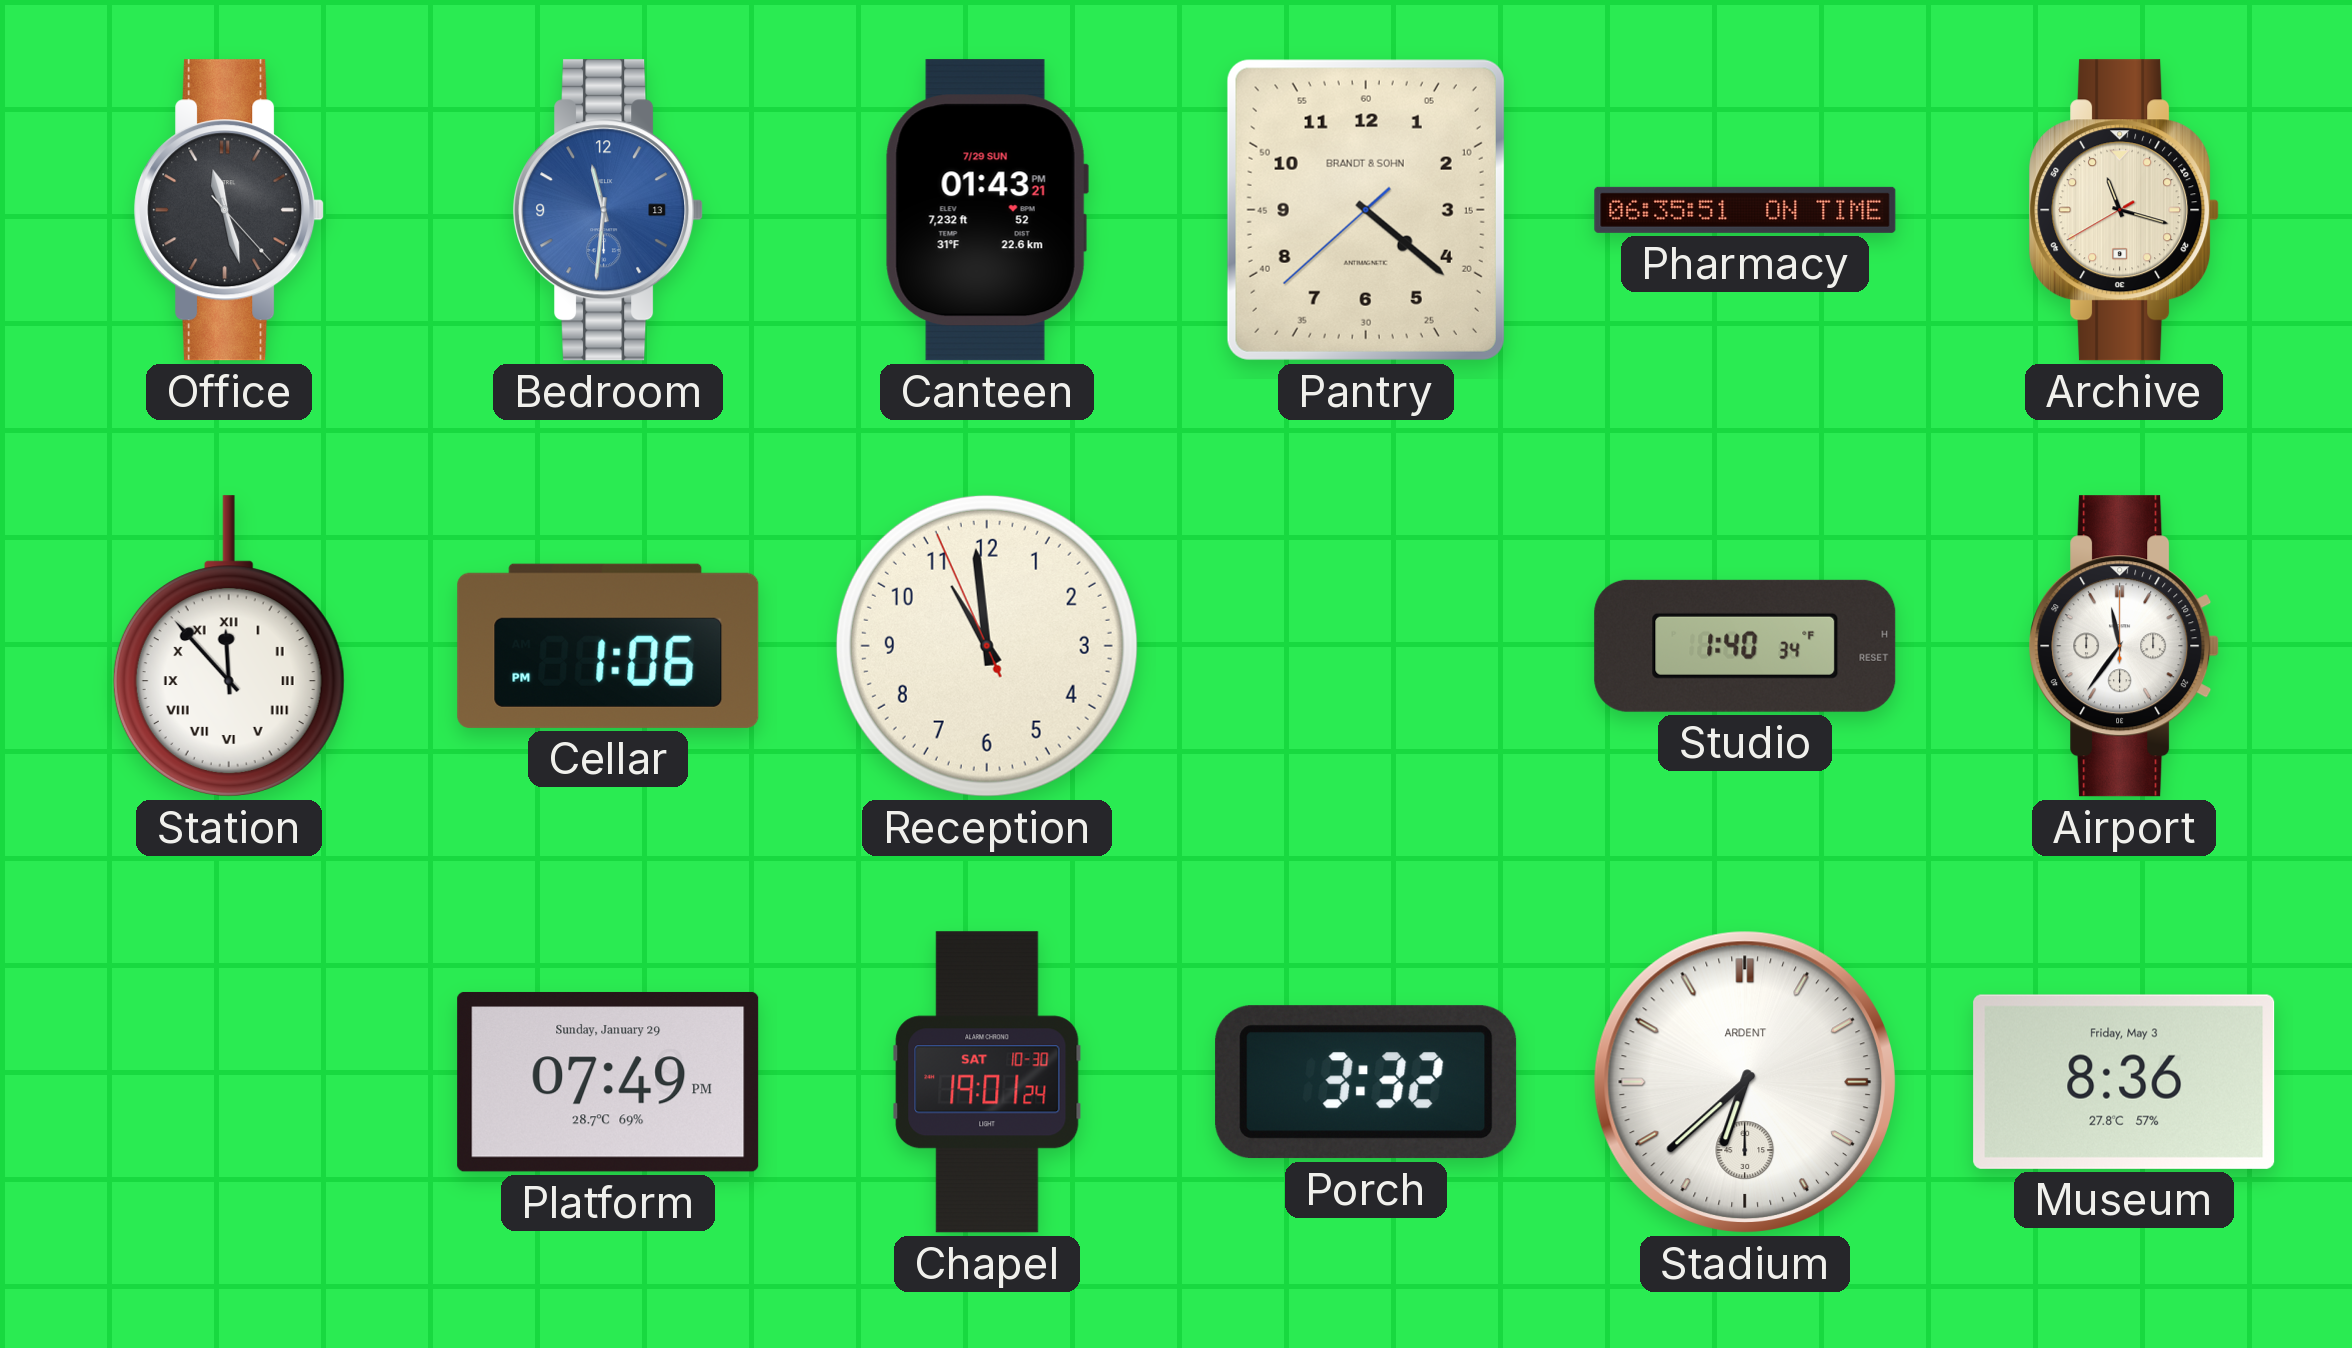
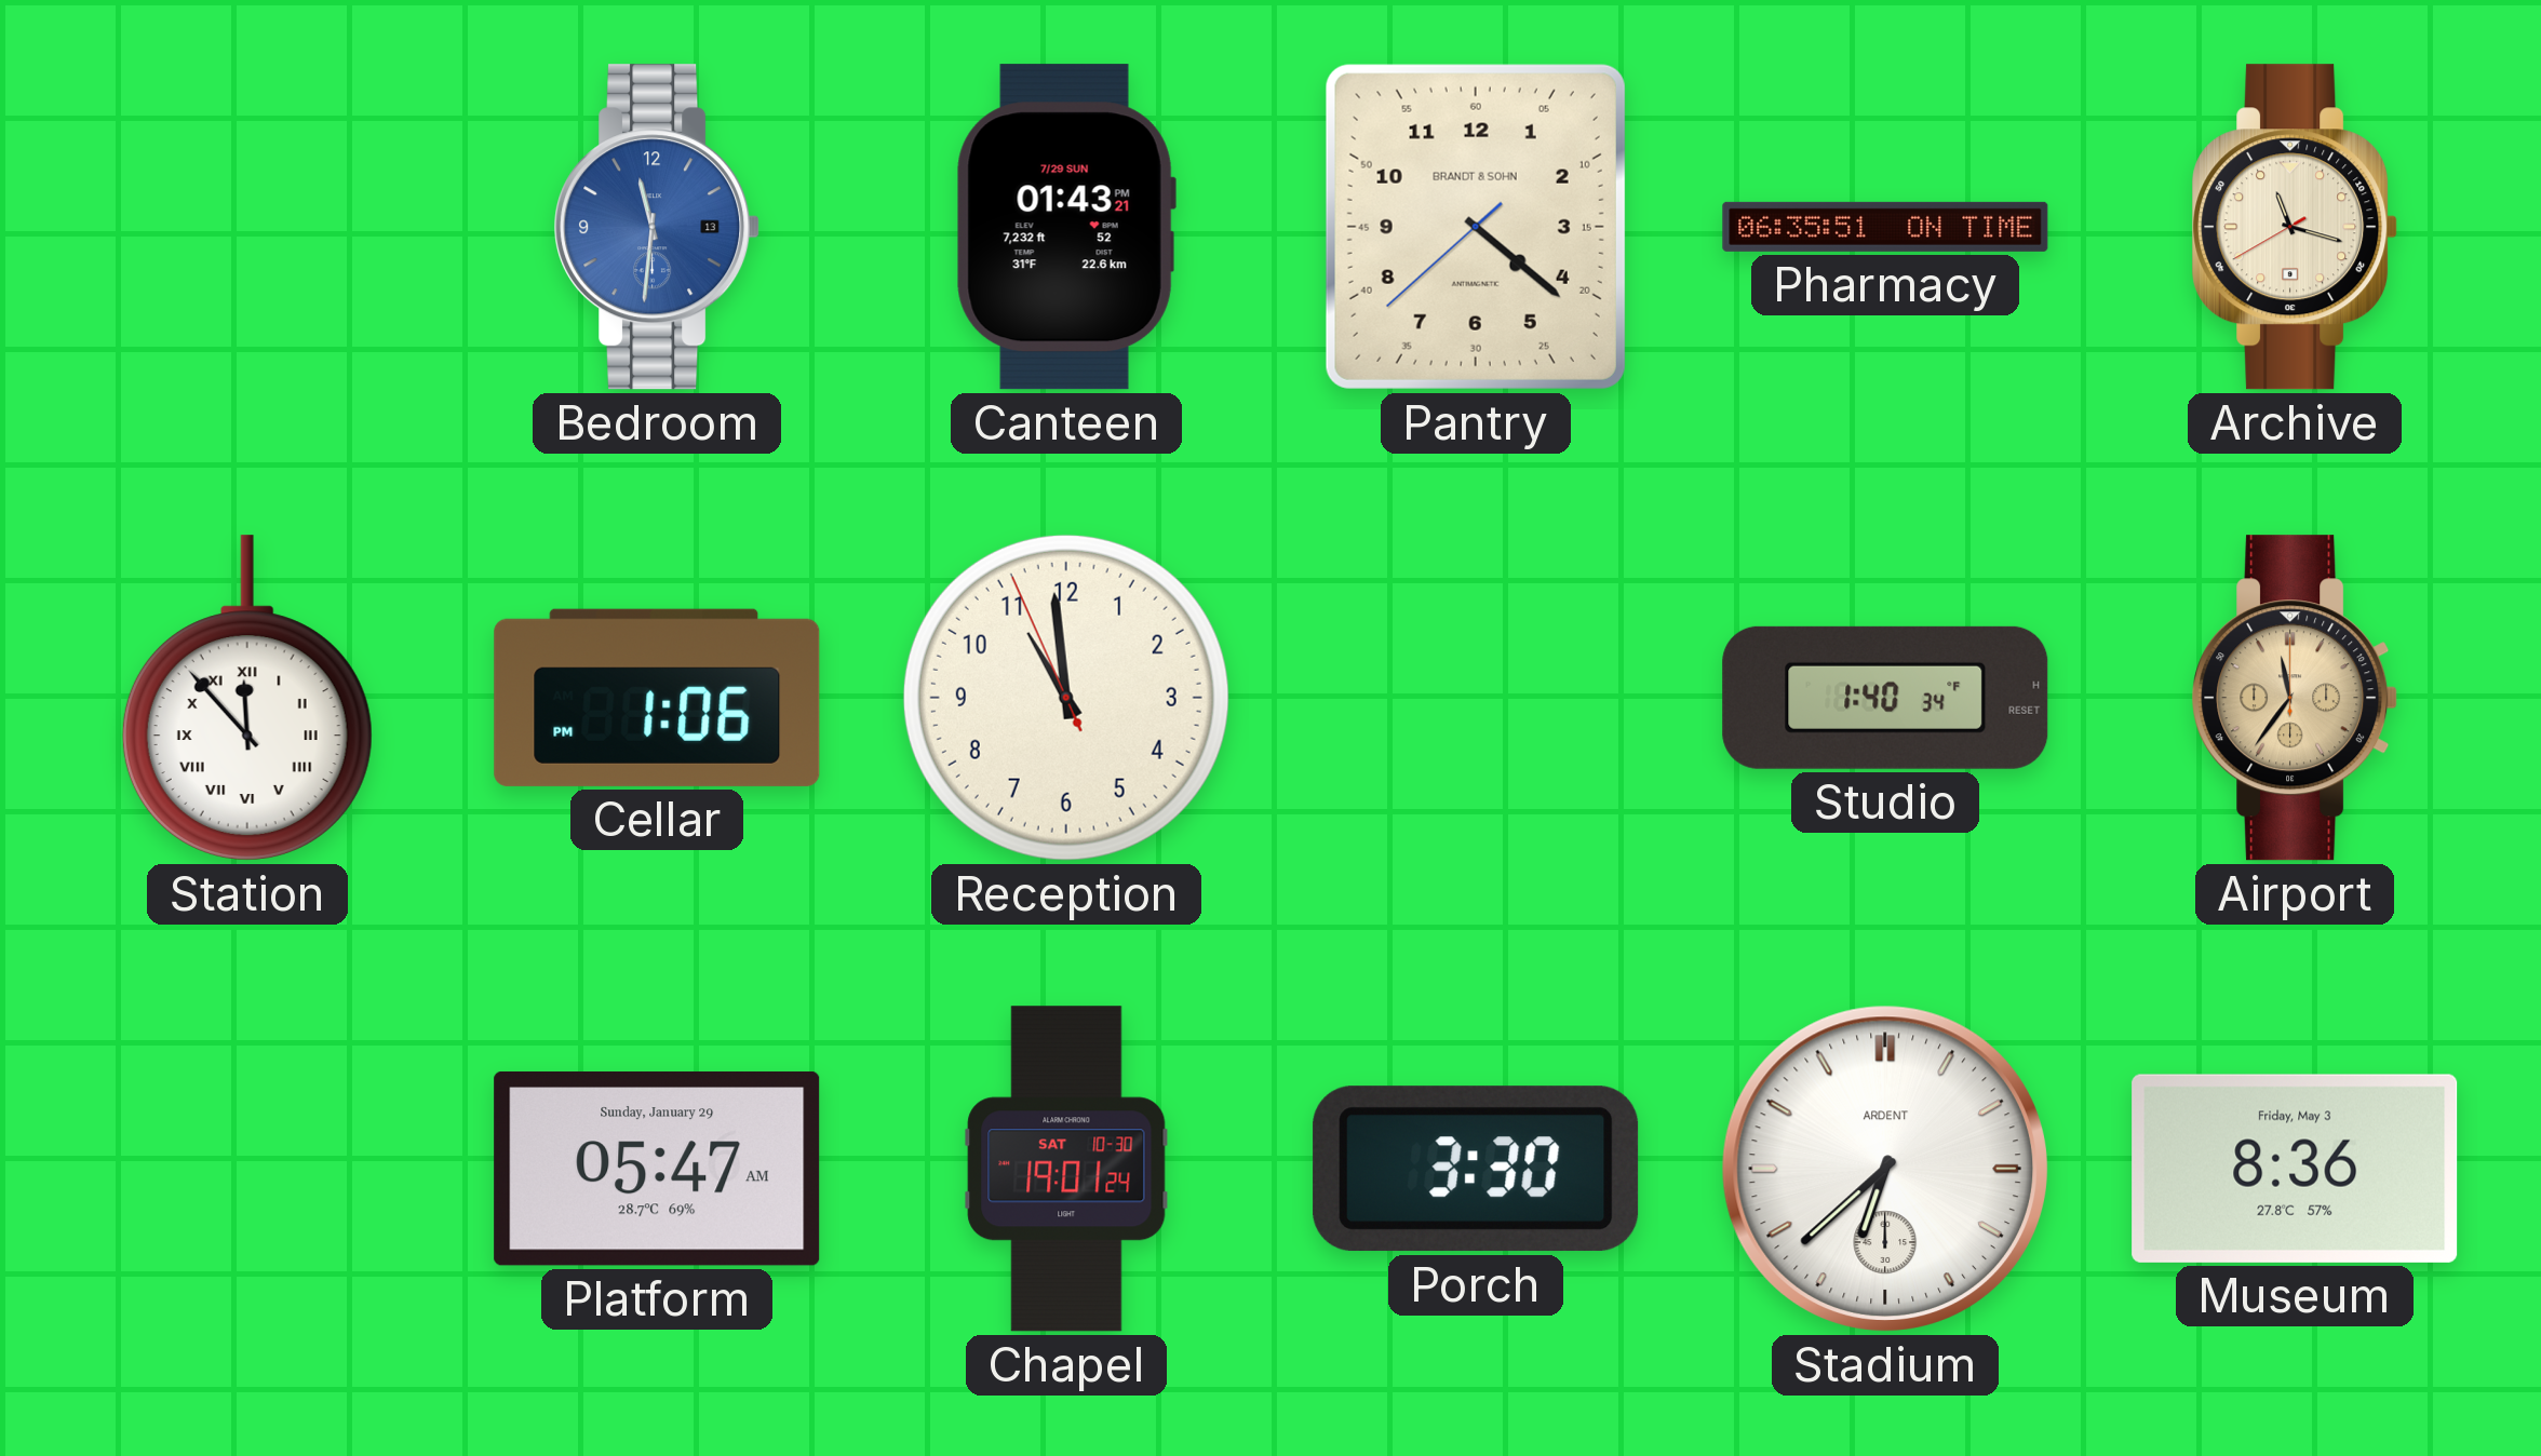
Office: 11:27 -> none
Airport dial: white -> champagne
Platform: 07:49 -> 05:47
Porch: 3:32 -> 3:30
